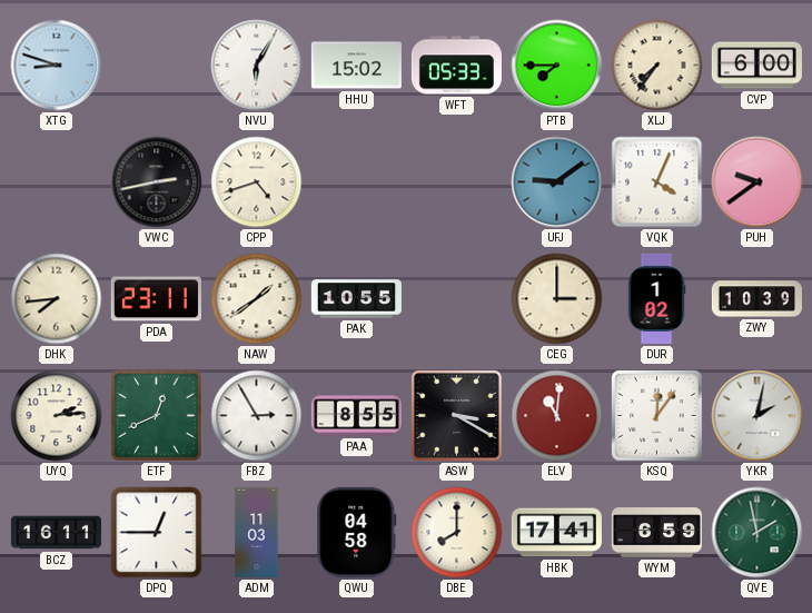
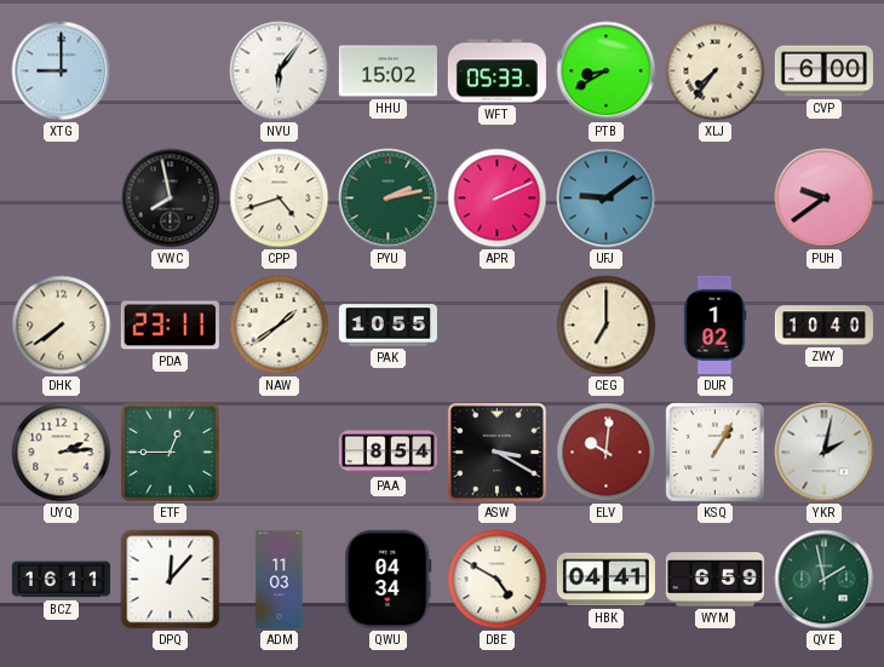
XTG: 8:48 -> 9:00
NVU: 6:05 -> 6:06
PTB: 7:45 -> 8:40
VWC: 2:43 -> 7:58
PYU: none -> 2:13
APR: none -> 2:11
VQK: 4:04 -> none
DHK: 7:44 -> 7:39
CEG: 3:00 -> 7:00
ZWY: 10:39 -> 10:40
ETF: 12:41 -> 12:45
FBZ: 2:55 -> none
PAA: 8:55 -> 8:54
ELV: 11:01 -> 10:01
KSQ: 12:06 -> 1:05
DPQ: 12:45 -> 12:07
QWU: 04:58 -> 04:34
DBE: 8:00 -> 4:50
HBK: 17:41 -> 04:41
